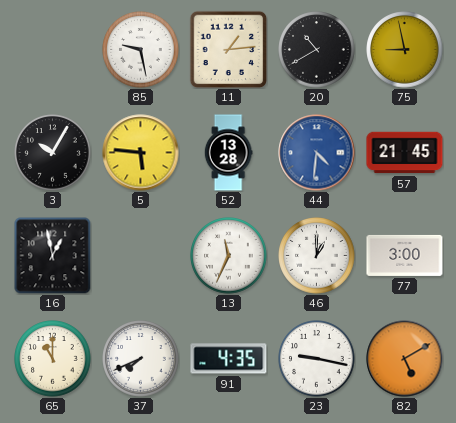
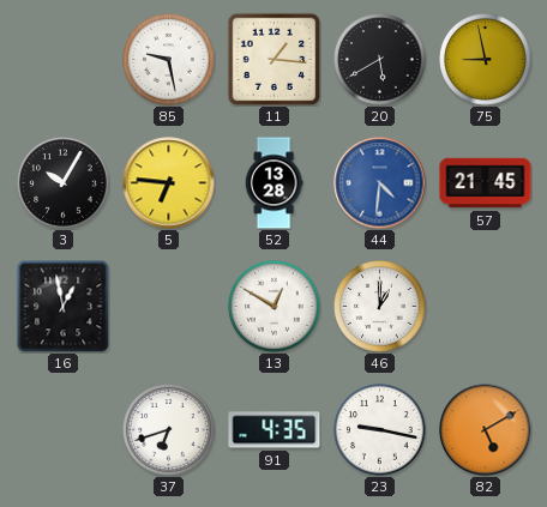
11: 1:14 -> 1:16
20: 10:40 -> 5:40
5: 5:46 -> 6:46
13: 11:34 -> 12:50
77: 3:00 -> none
65: 11:00 -> none
37: 7:41 -> 6:42
